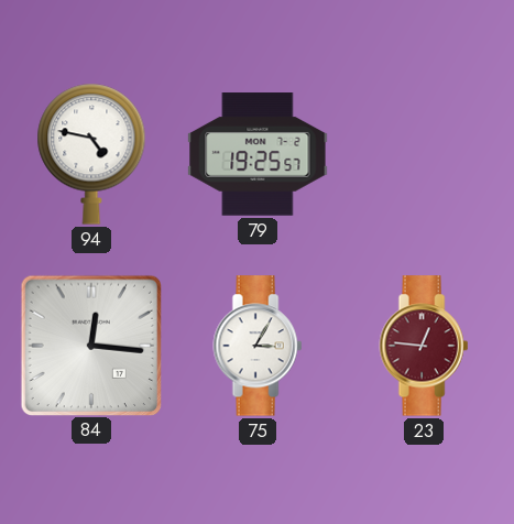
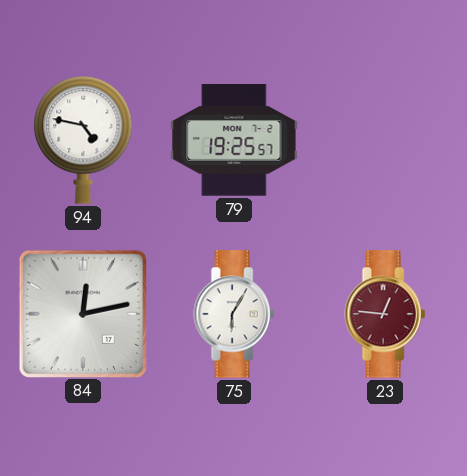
84: 12:16 -> 12:13
75: 3:05 -> 6:05
